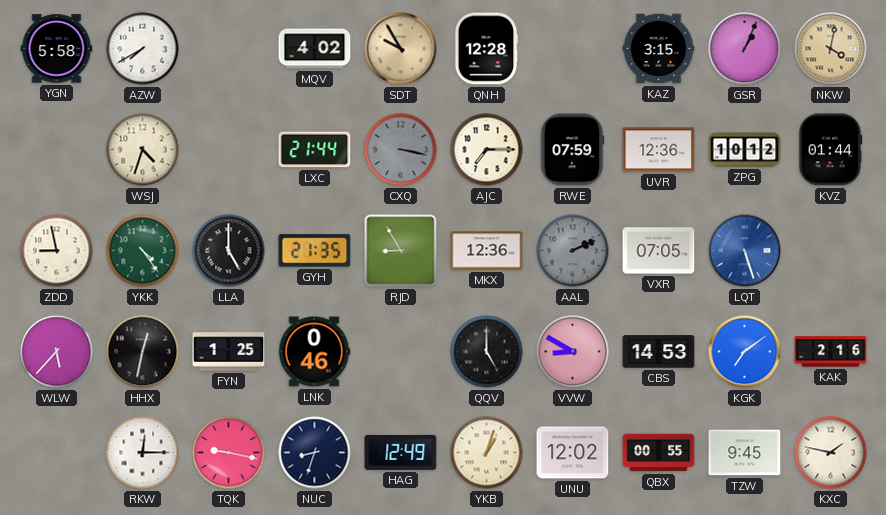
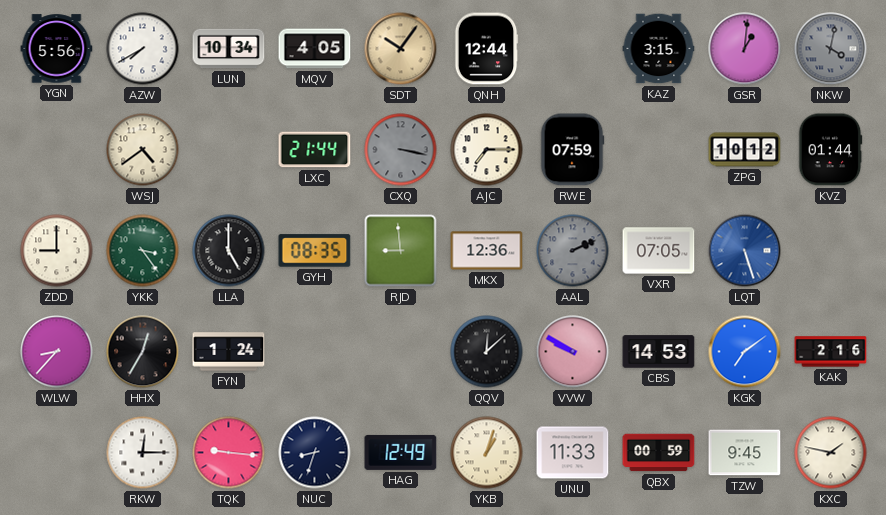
YGN: 5:58 -> 5:56
LUN: none -> 10:34
MQV: 4:02 -> 4:05
SDT: 9:55 -> 10:06
QNH: 12:28 -> 12:44
GSR: 1:04 -> 1:01
NKW dial: champagne -> grey
WSJ: 4:33 -> 4:39
UVR: 12:36 -> none
ZDD: 8:58 -> 9:00
YKK: 4:24 -> 3:24
GYH: 21:35 -> 08:35
RJD: 8:55 -> 8:59
WLW: 5:37 -> 8:37
HHX: 12:32 -> 12:35
FYN: 1:25 -> 1:24
LNK: 0:46 -> none
QQV: 5:00 -> 12:08
VVW: 8:50 -> 9:50
TQK: 9:17 -> 9:16
UNU: 12:02 -> 11:33
QBX: 00:55 -> 00:59
